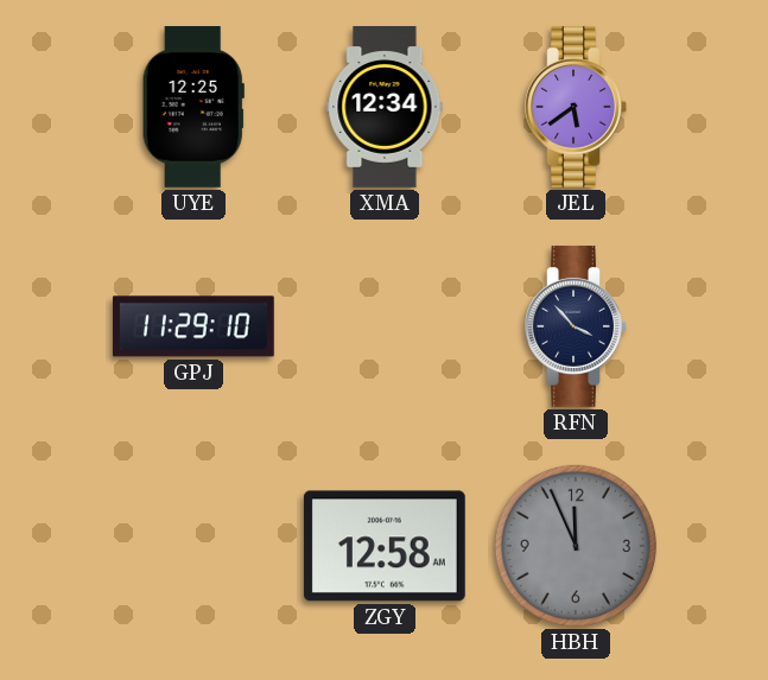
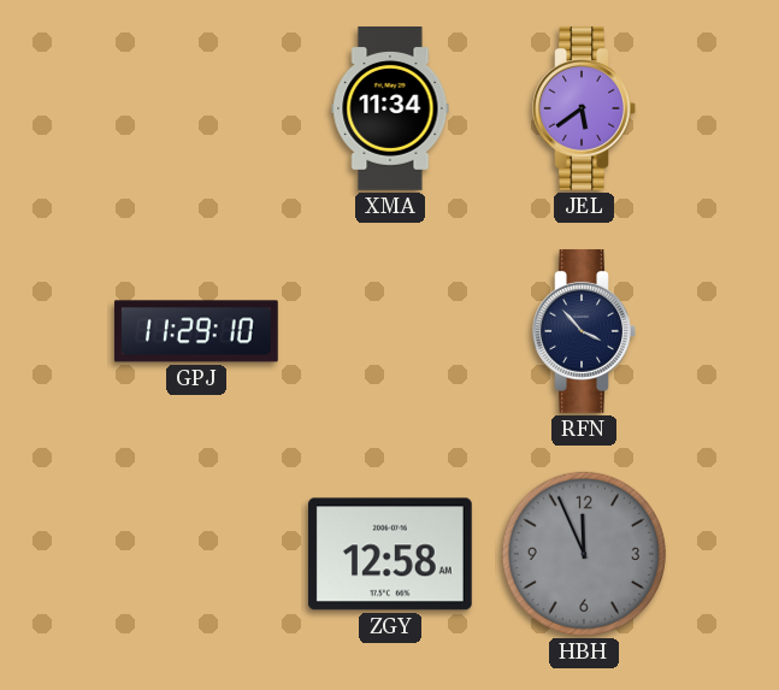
UYE: 12:25 -> none
XMA: 12:34 -> 11:34
